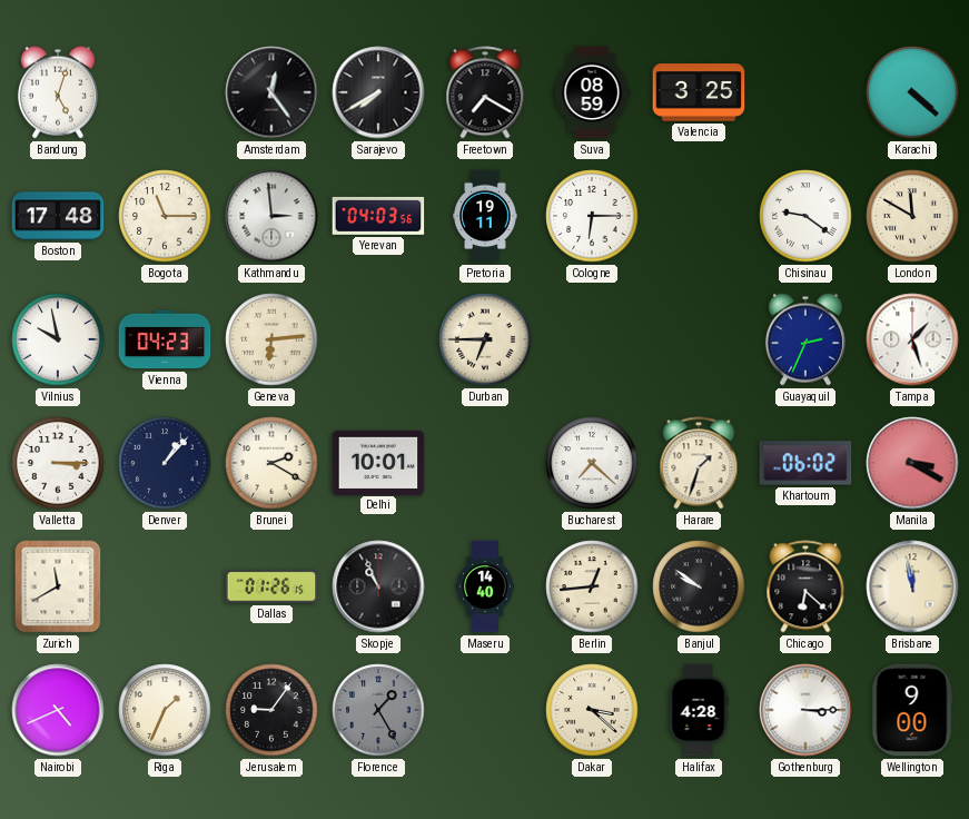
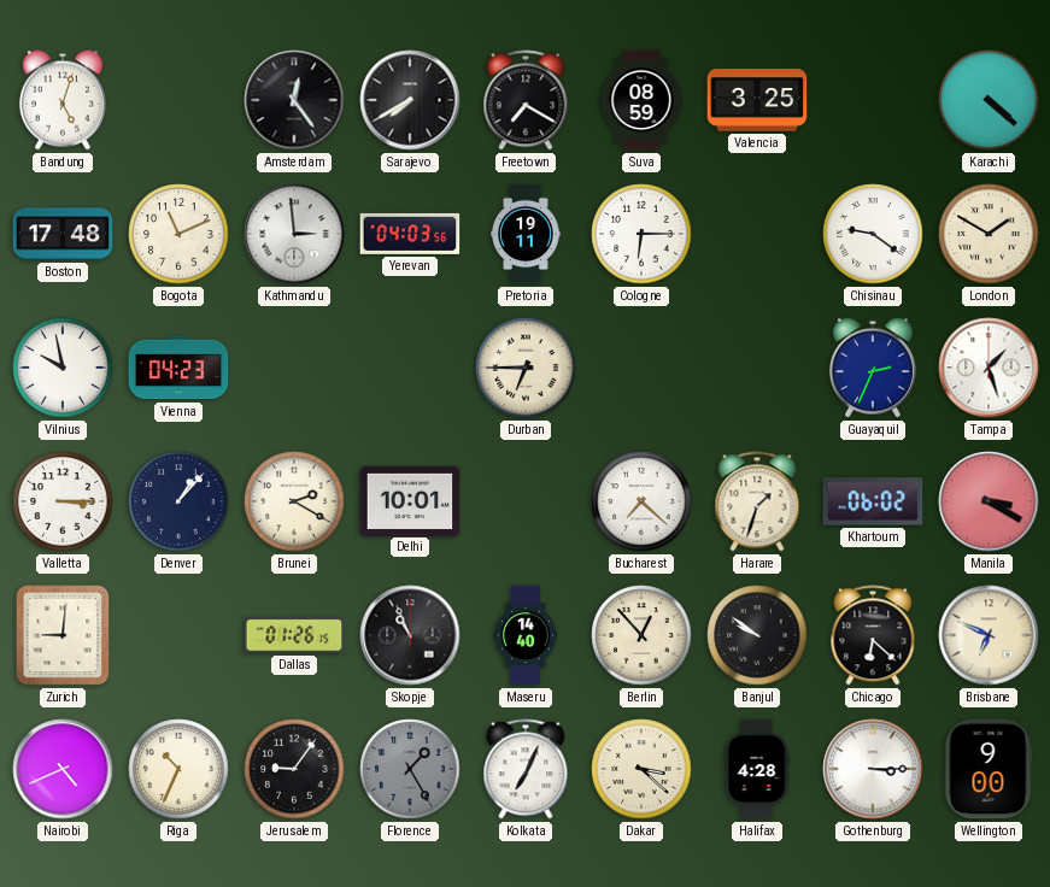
Bogota: 11:15 -> 11:11
London: 11:50 -> 1:50
Geneva: 6:14 -> none
Zurich: 11:40 -> 9:01
Berlin: 12:44 -> 12:53
Brisbane: 11:58 -> 6:49
Riga: 1:34 -> 10:34
Kolkata: none -> 7:04
